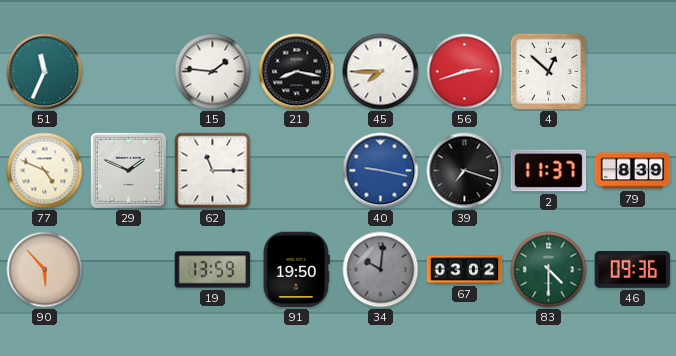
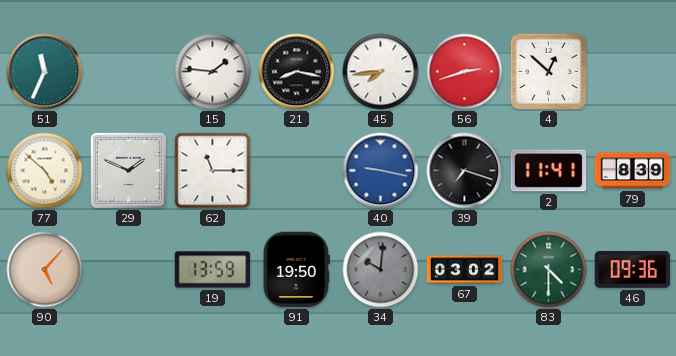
45: 7:45 -> 7:44
77: 4:49 -> 4:52
2: 11:37 -> 11:41
90: 5:53 -> 5:07
